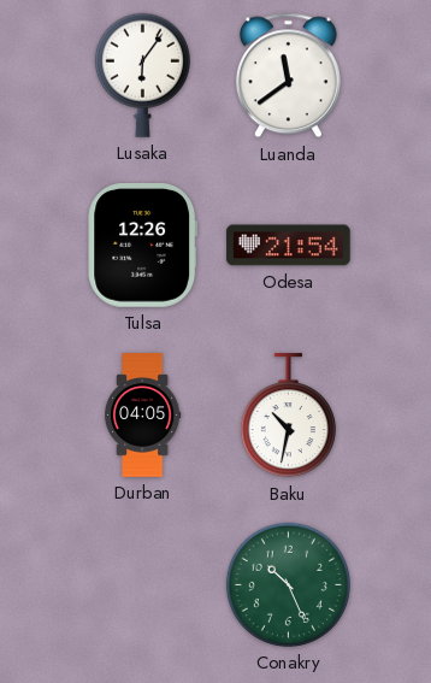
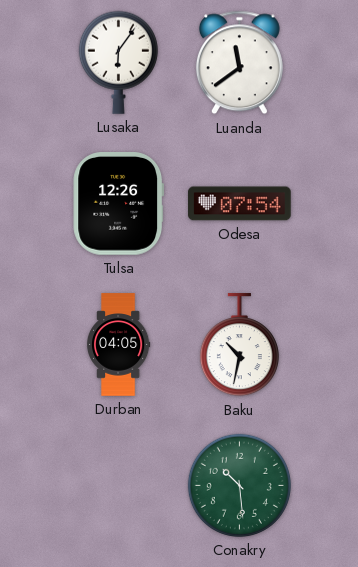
Odesa: 21:54 -> 07:54
Conakry: 10:26 -> 10:29
